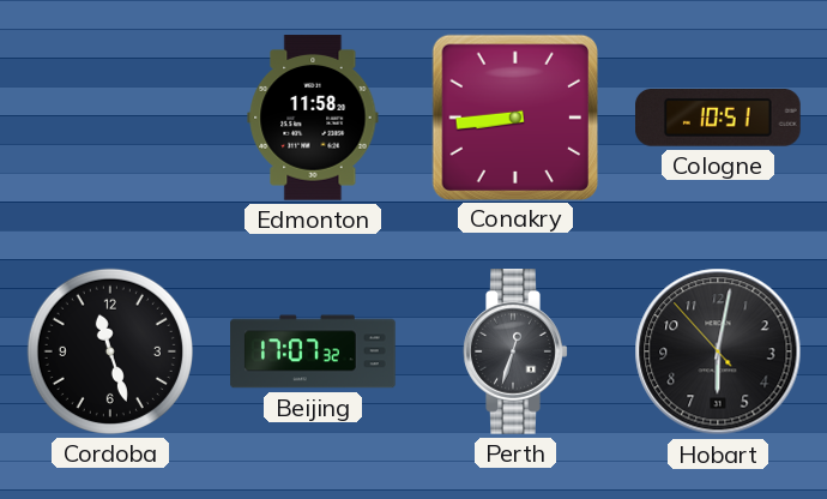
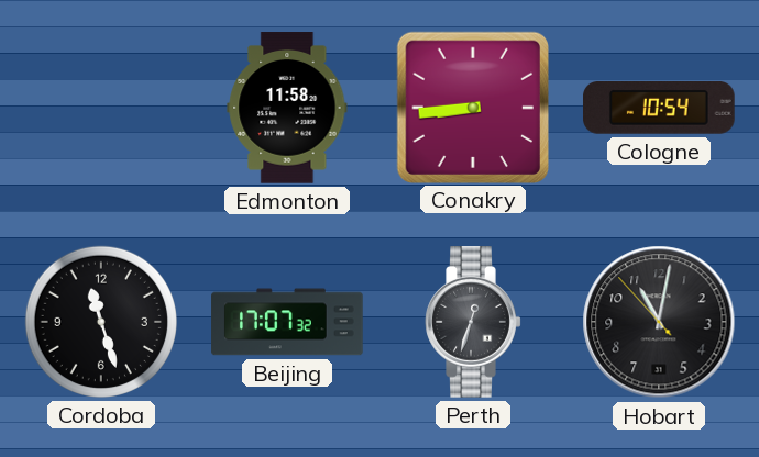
Cologne: 10:51 -> 10:54
Hobart: 6:01 -> 11:01
